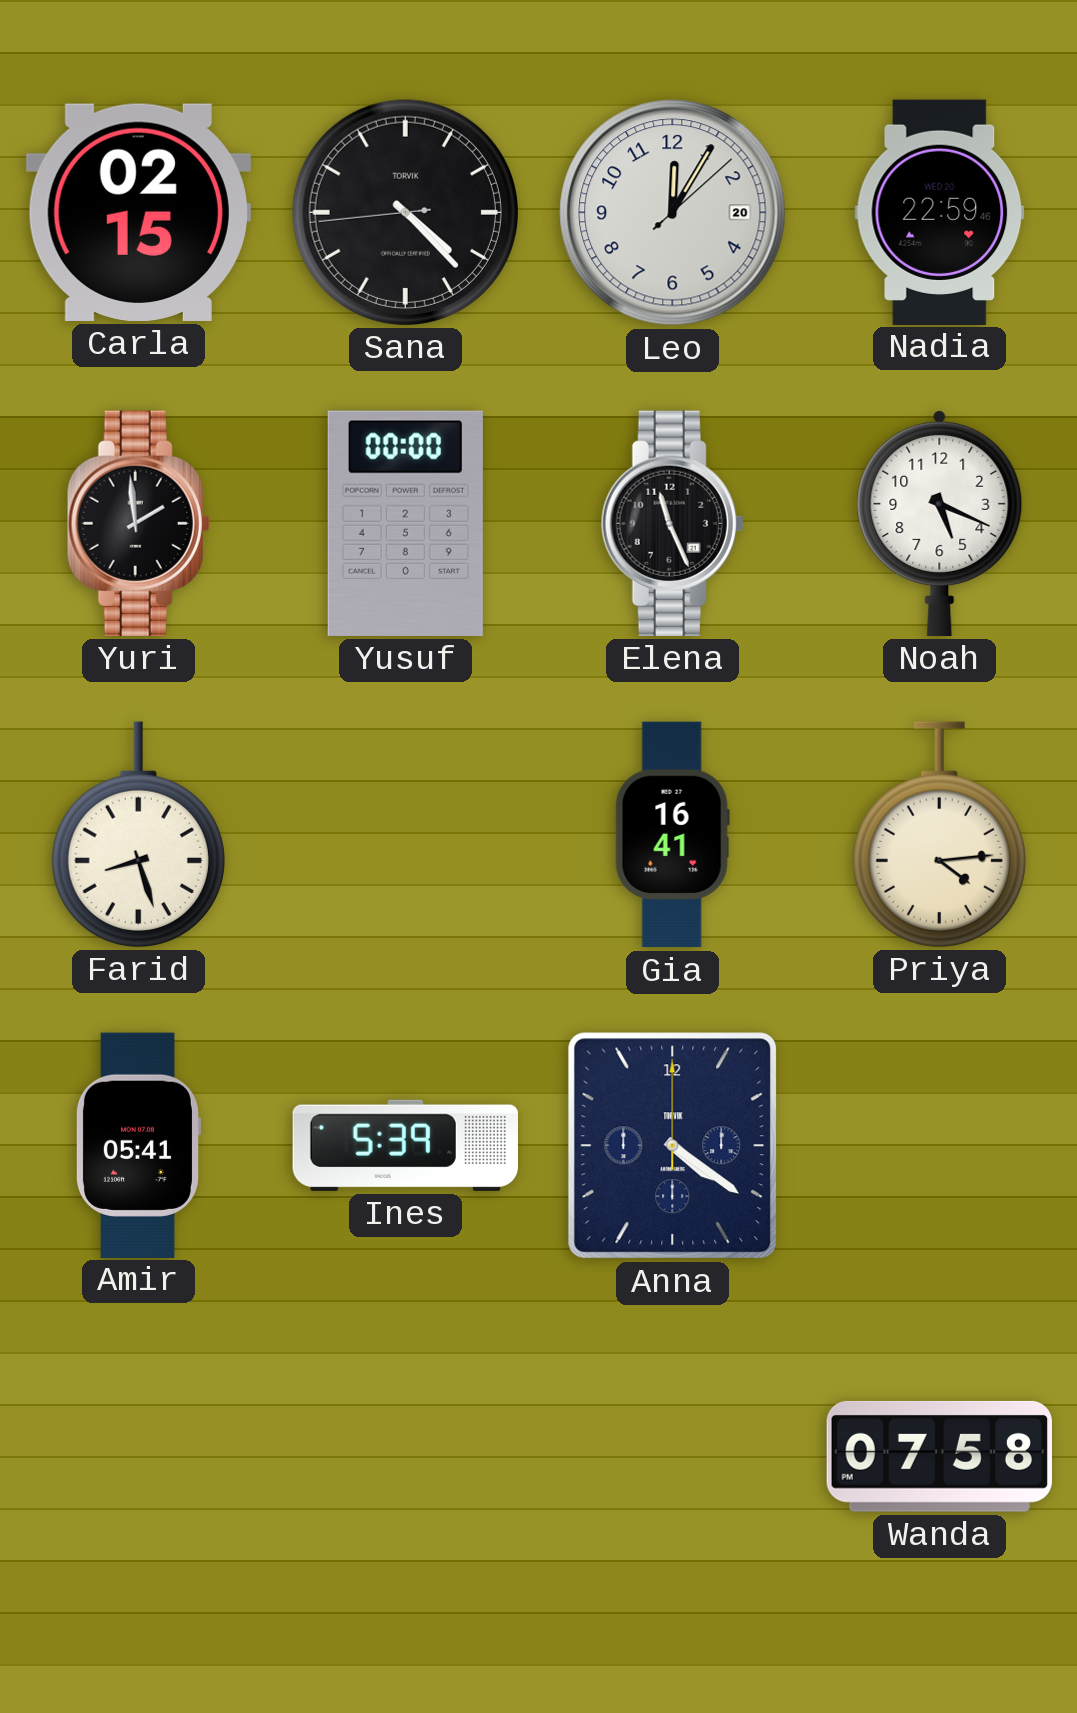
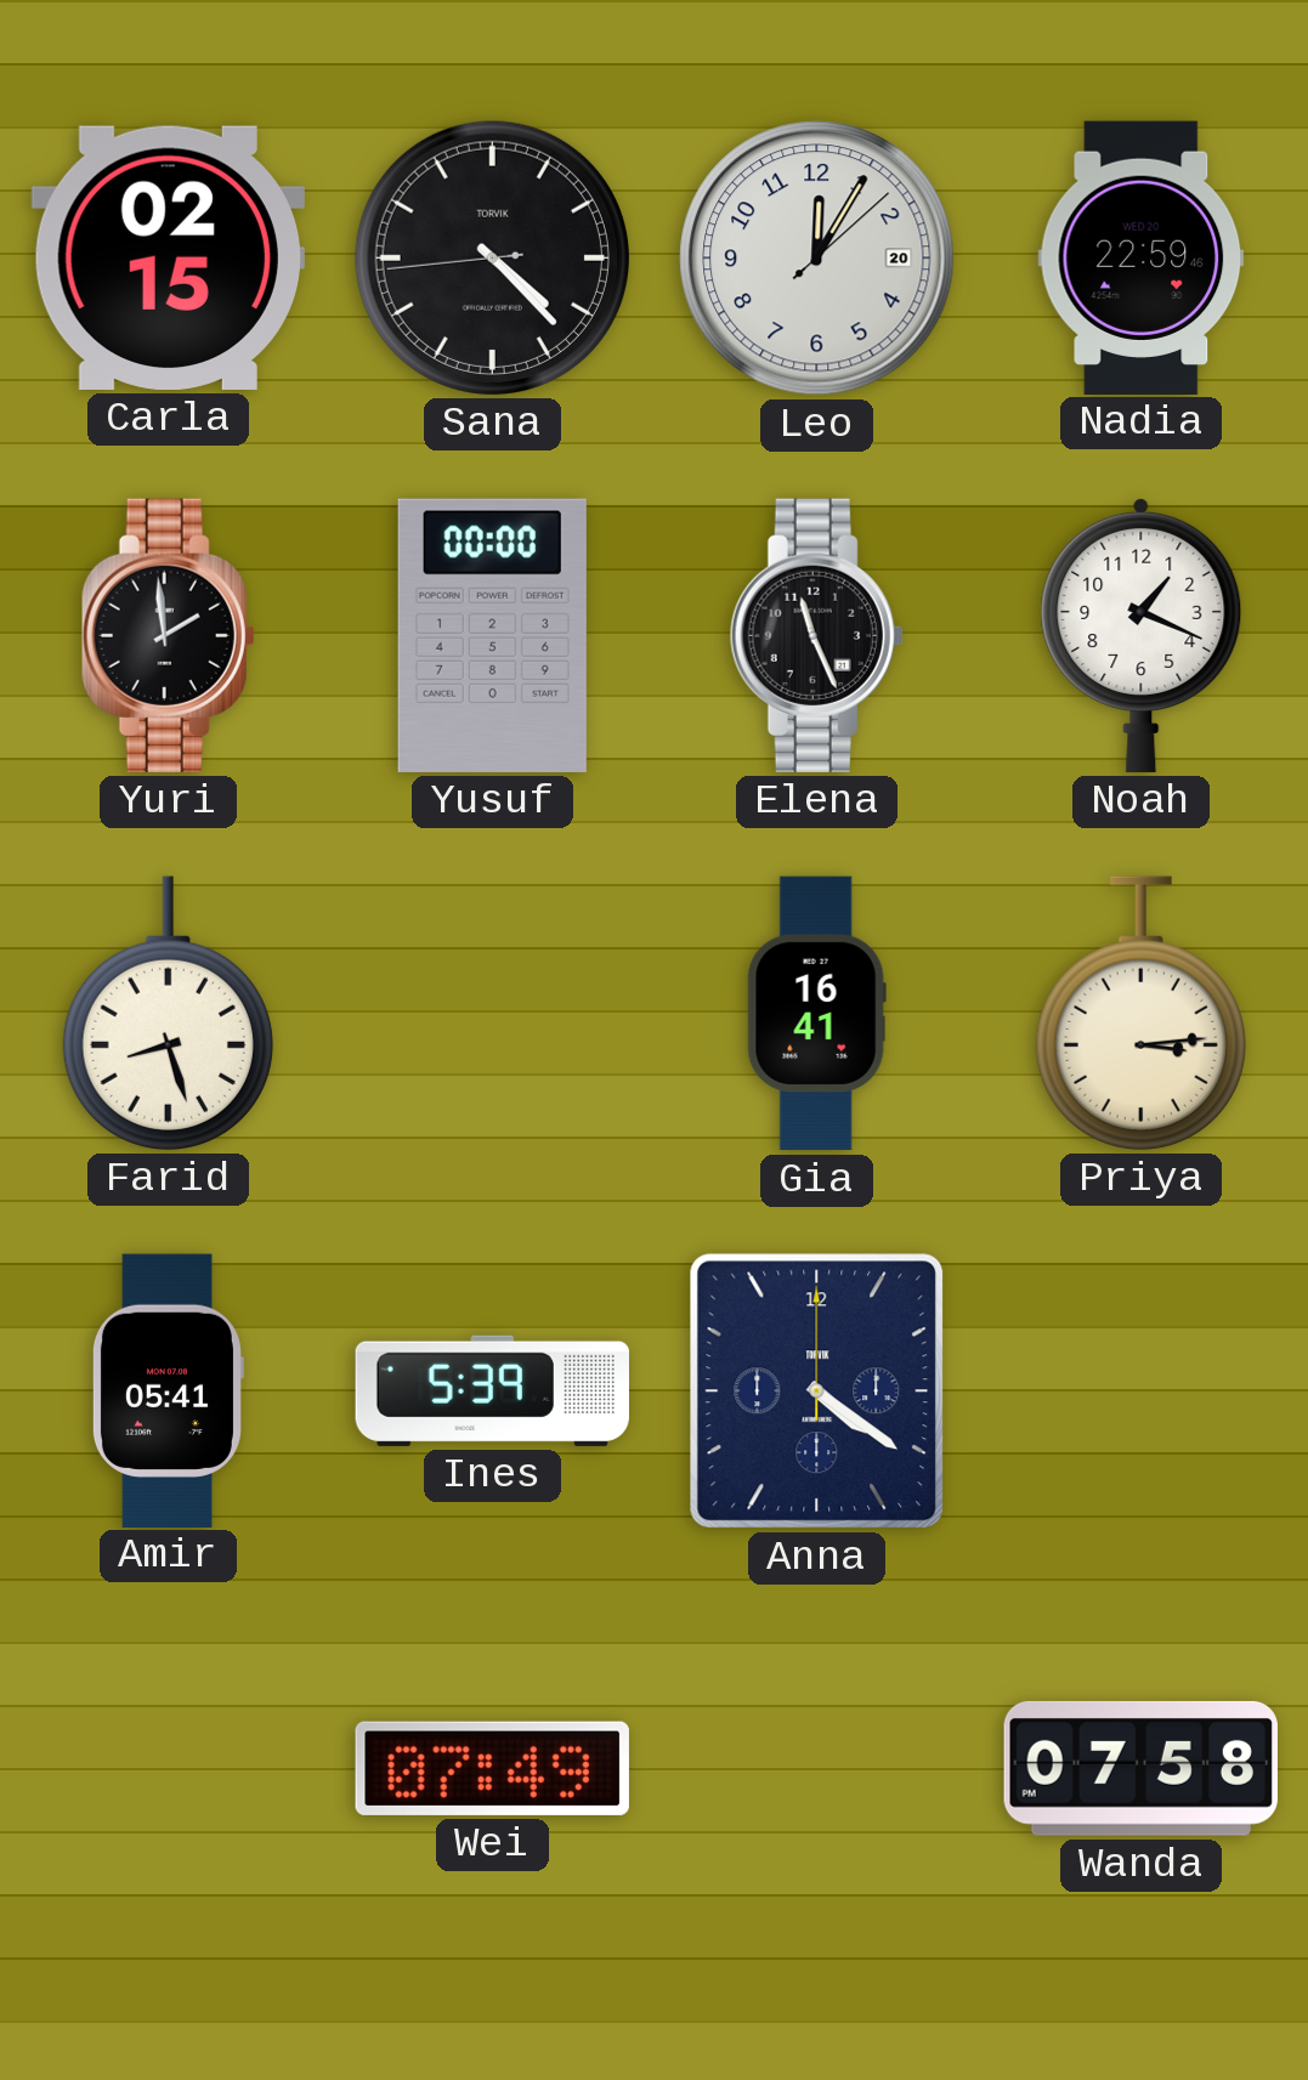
Noah: 5:19 -> 1:19
Priya: 4:14 -> 3:14
Wei: none -> 07:49
